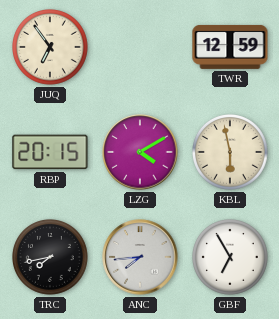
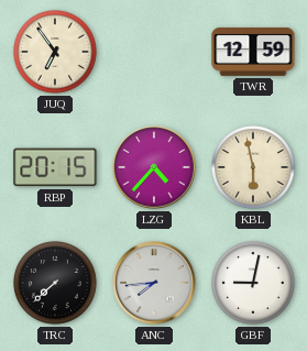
LZG: 4:10 -> 4:37
TRC: 7:43 -> 7:38
GBF: 6:55 -> 9:02
